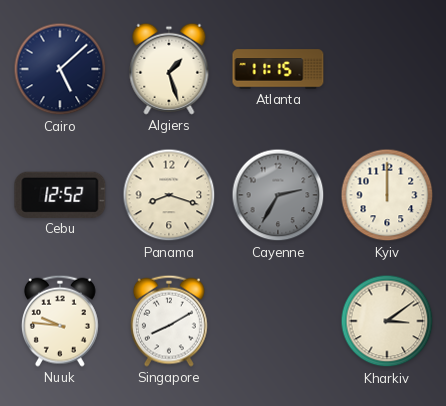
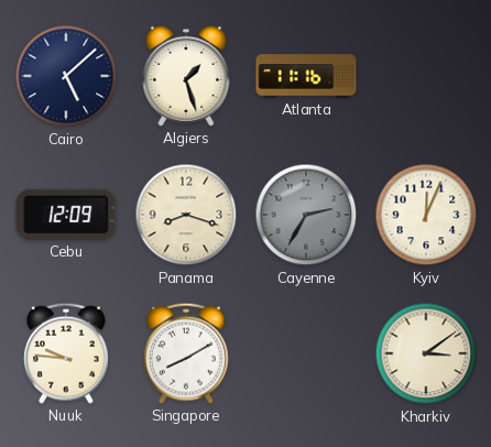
Atlanta: 11:15 -> 11:16
Cebu: 12:52 -> 12:09
Kyiv: 12:00 -> 12:04
